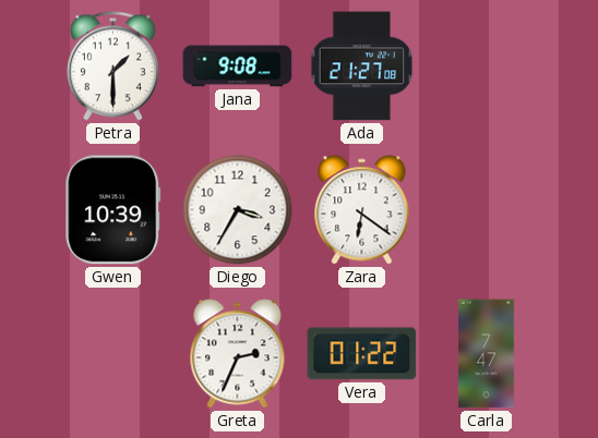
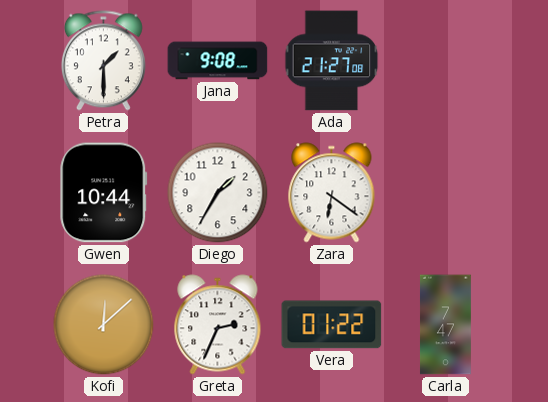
Gwen: 10:39 -> 10:44
Diego: 3:35 -> 1:35
Kofi: none -> 12:08
